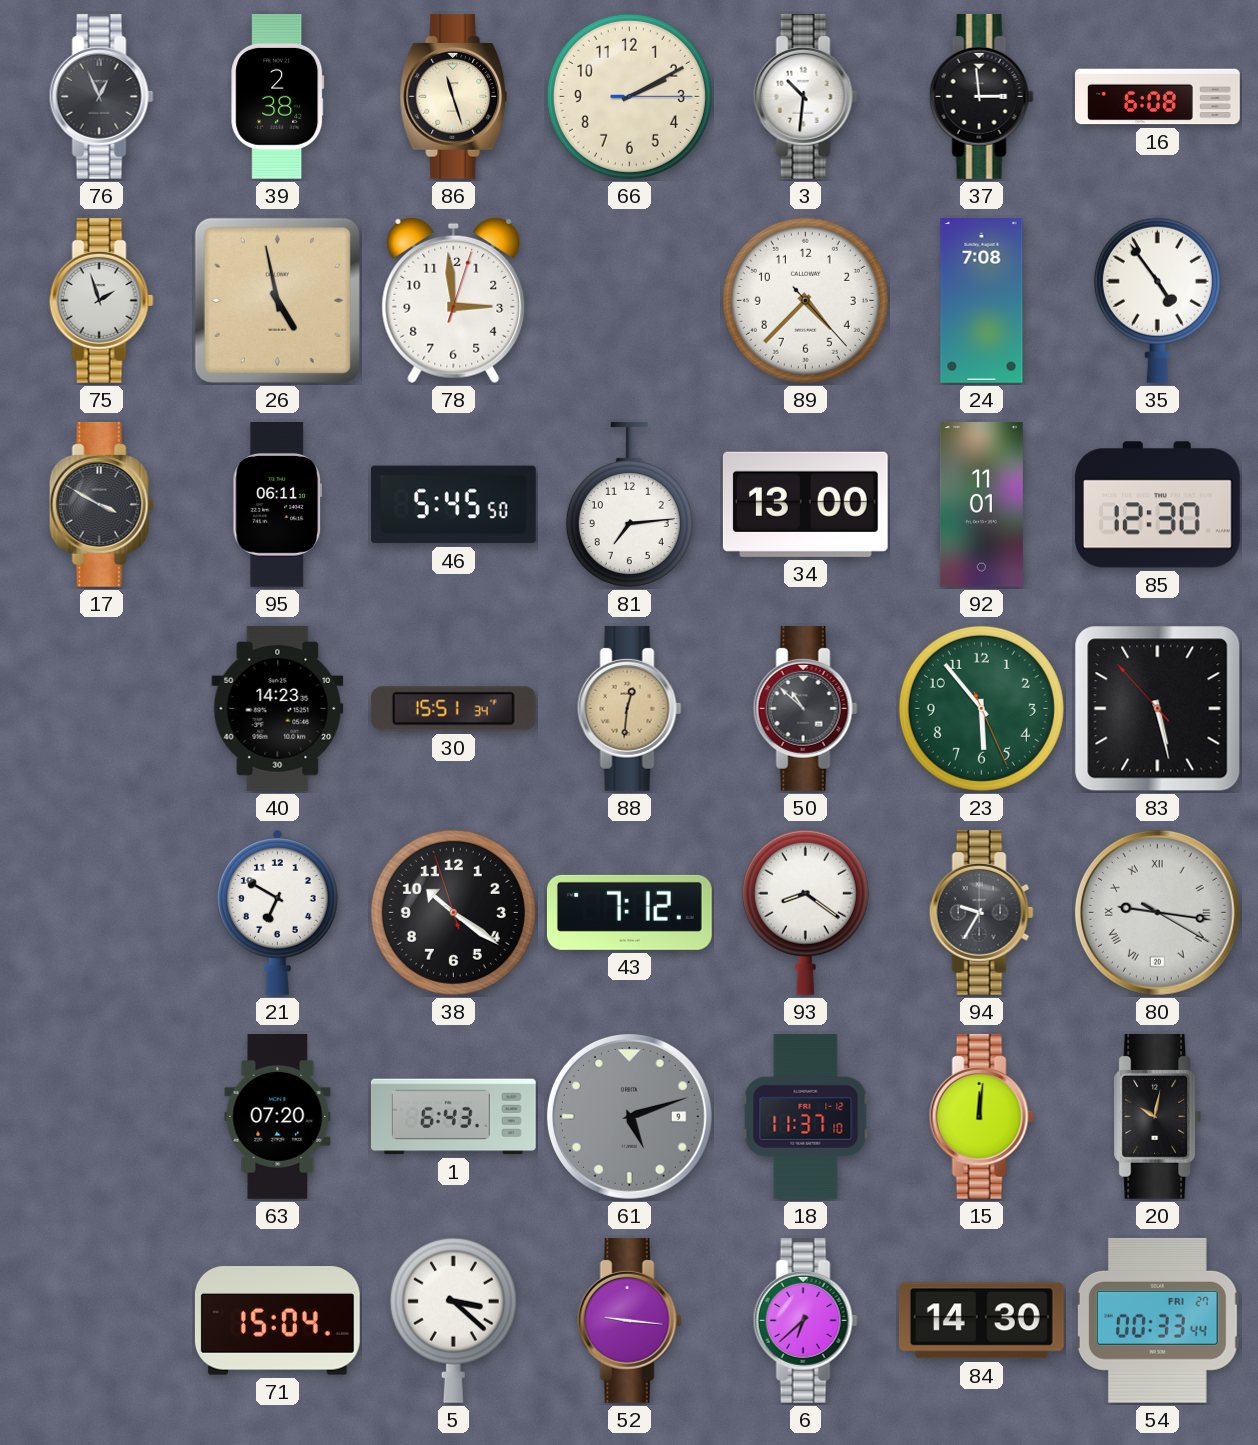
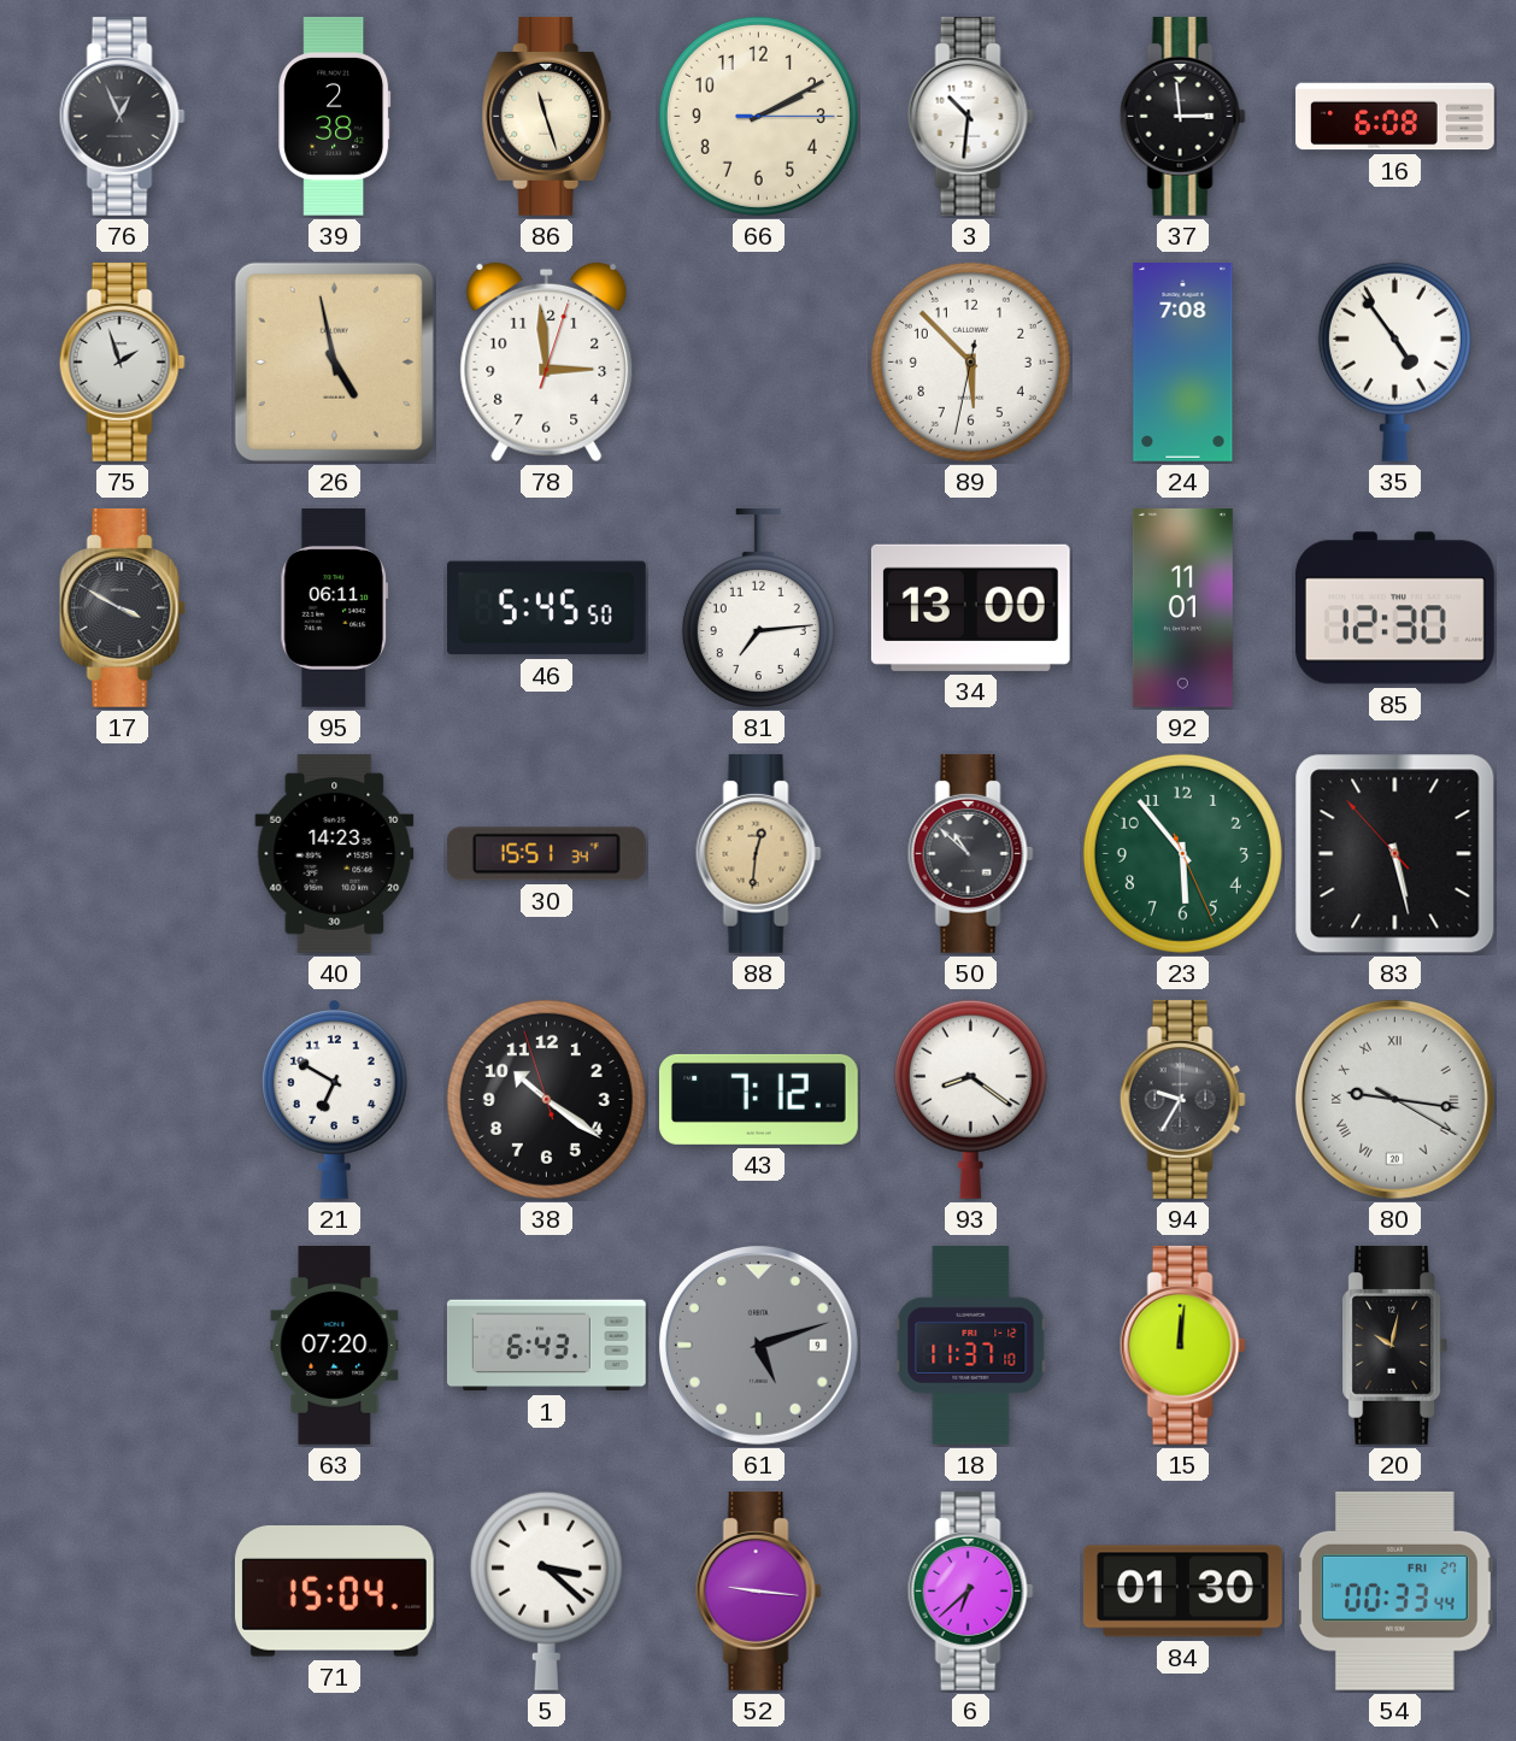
89: 4:37 -> 5:52
84: 14:30 -> 01:30
